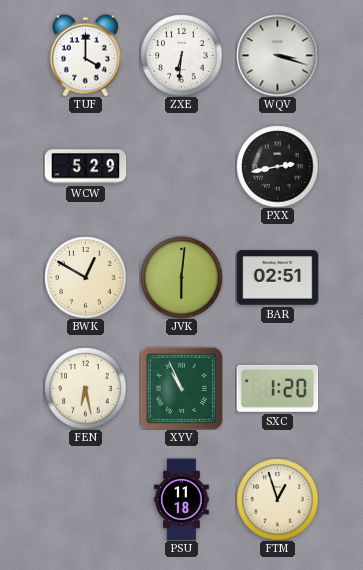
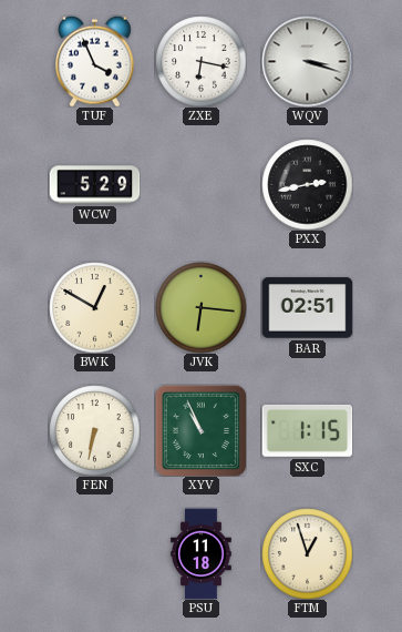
TUF: 4:00 -> 3:56
ZXE: 6:31 -> 6:17
JVK: 6:01 -> 6:16
FEN: 6:28 -> 6:32
SXC: 1:20 -> 1:15
